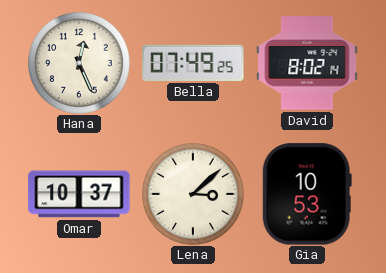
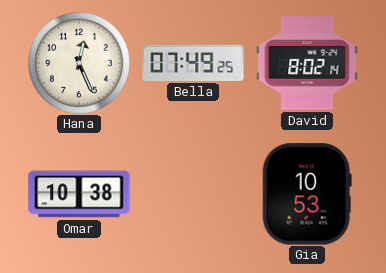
Omar: 10:37 -> 10:38
Lena: 3:08 -> none
